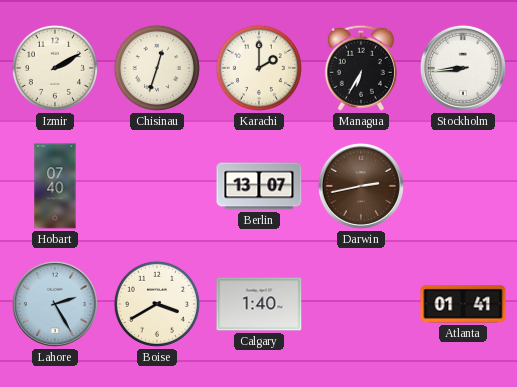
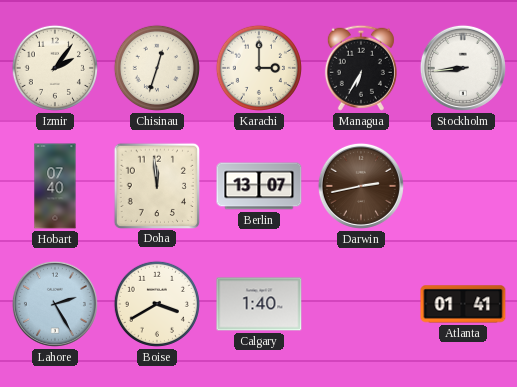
Izmir: 2:10 -> 2:06
Karachi: 2:00 -> 3:00
Doha: none -> 11:59
